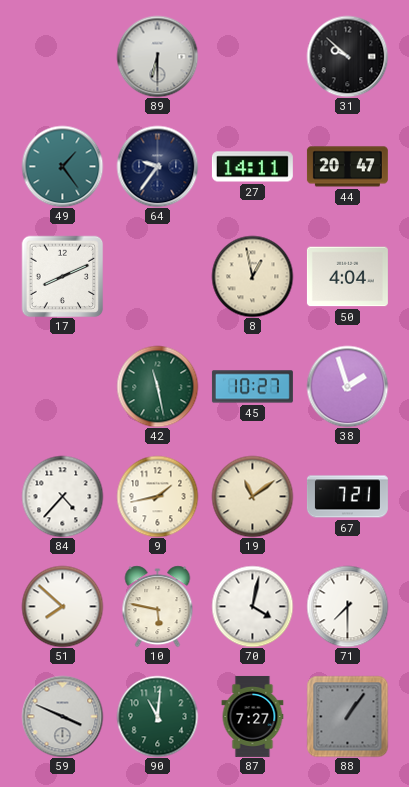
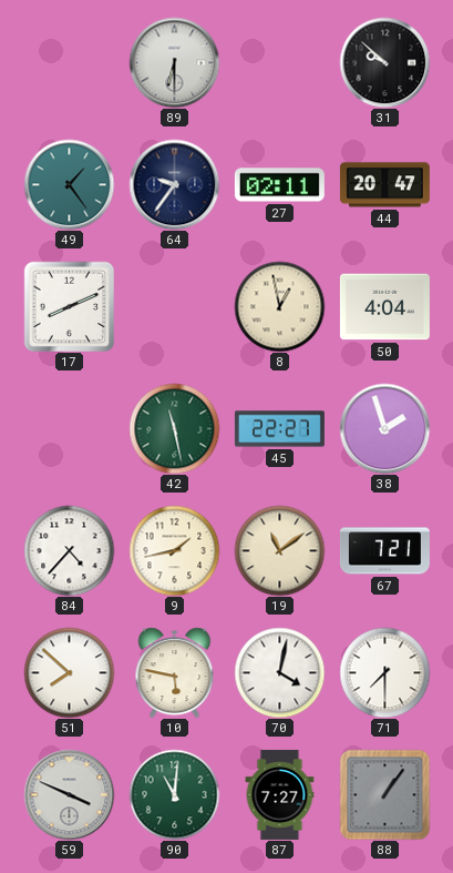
27: 14:11 -> 02:11
45: 10:27 -> 22:27
